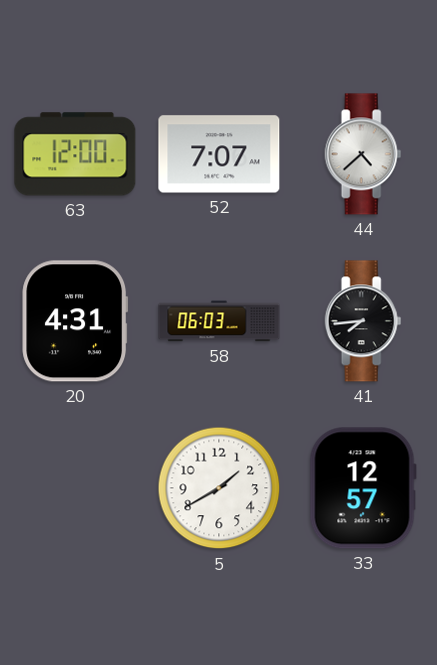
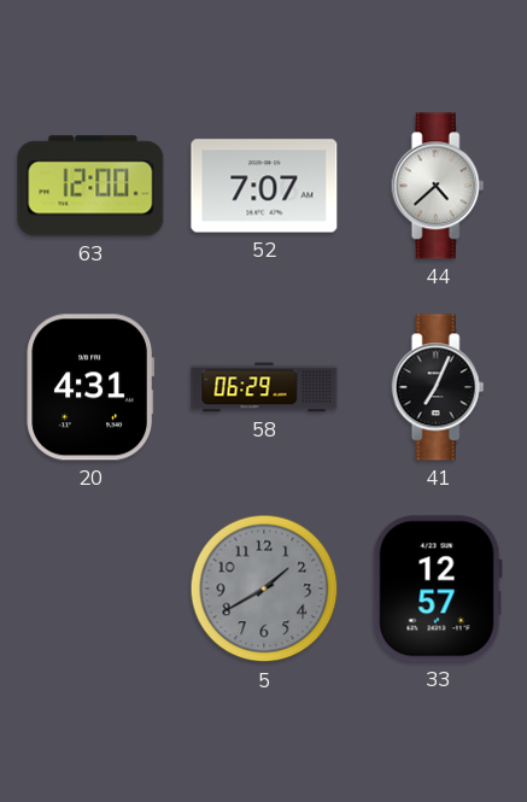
58: 06:03 -> 06:29
41: 7:44 -> 7:04
5 dial: white -> grey
